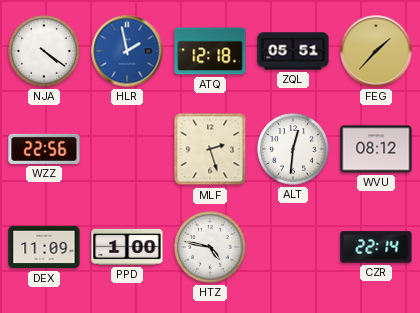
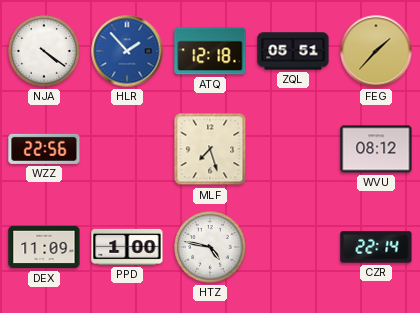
HLR: 1:58 -> 1:53
MLF: 2:27 -> 7:27
ALT: 12:31 -> none
